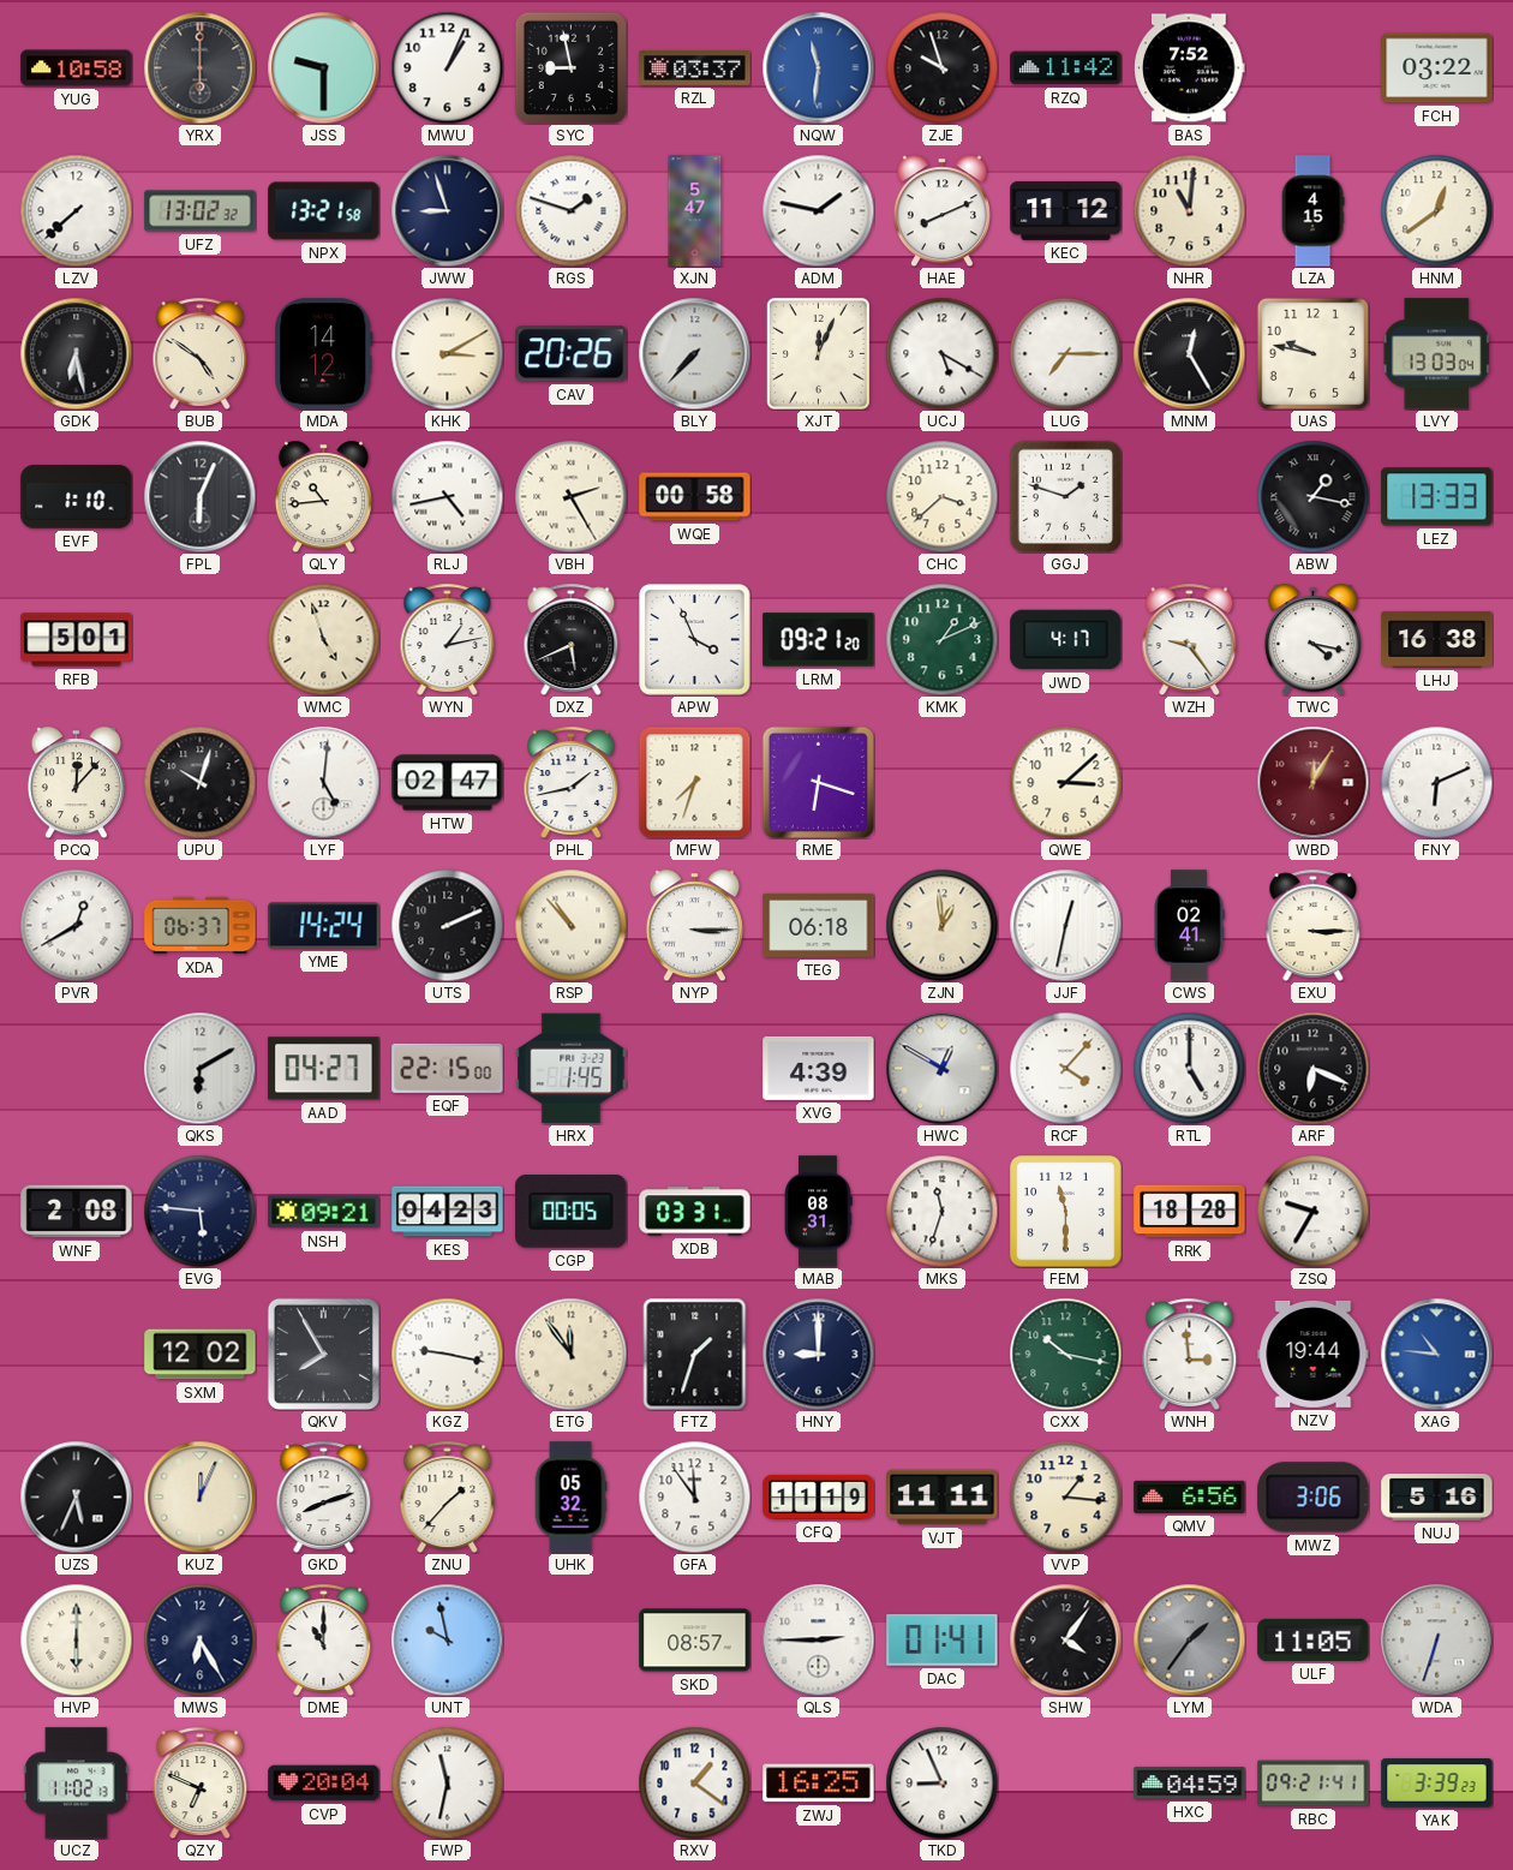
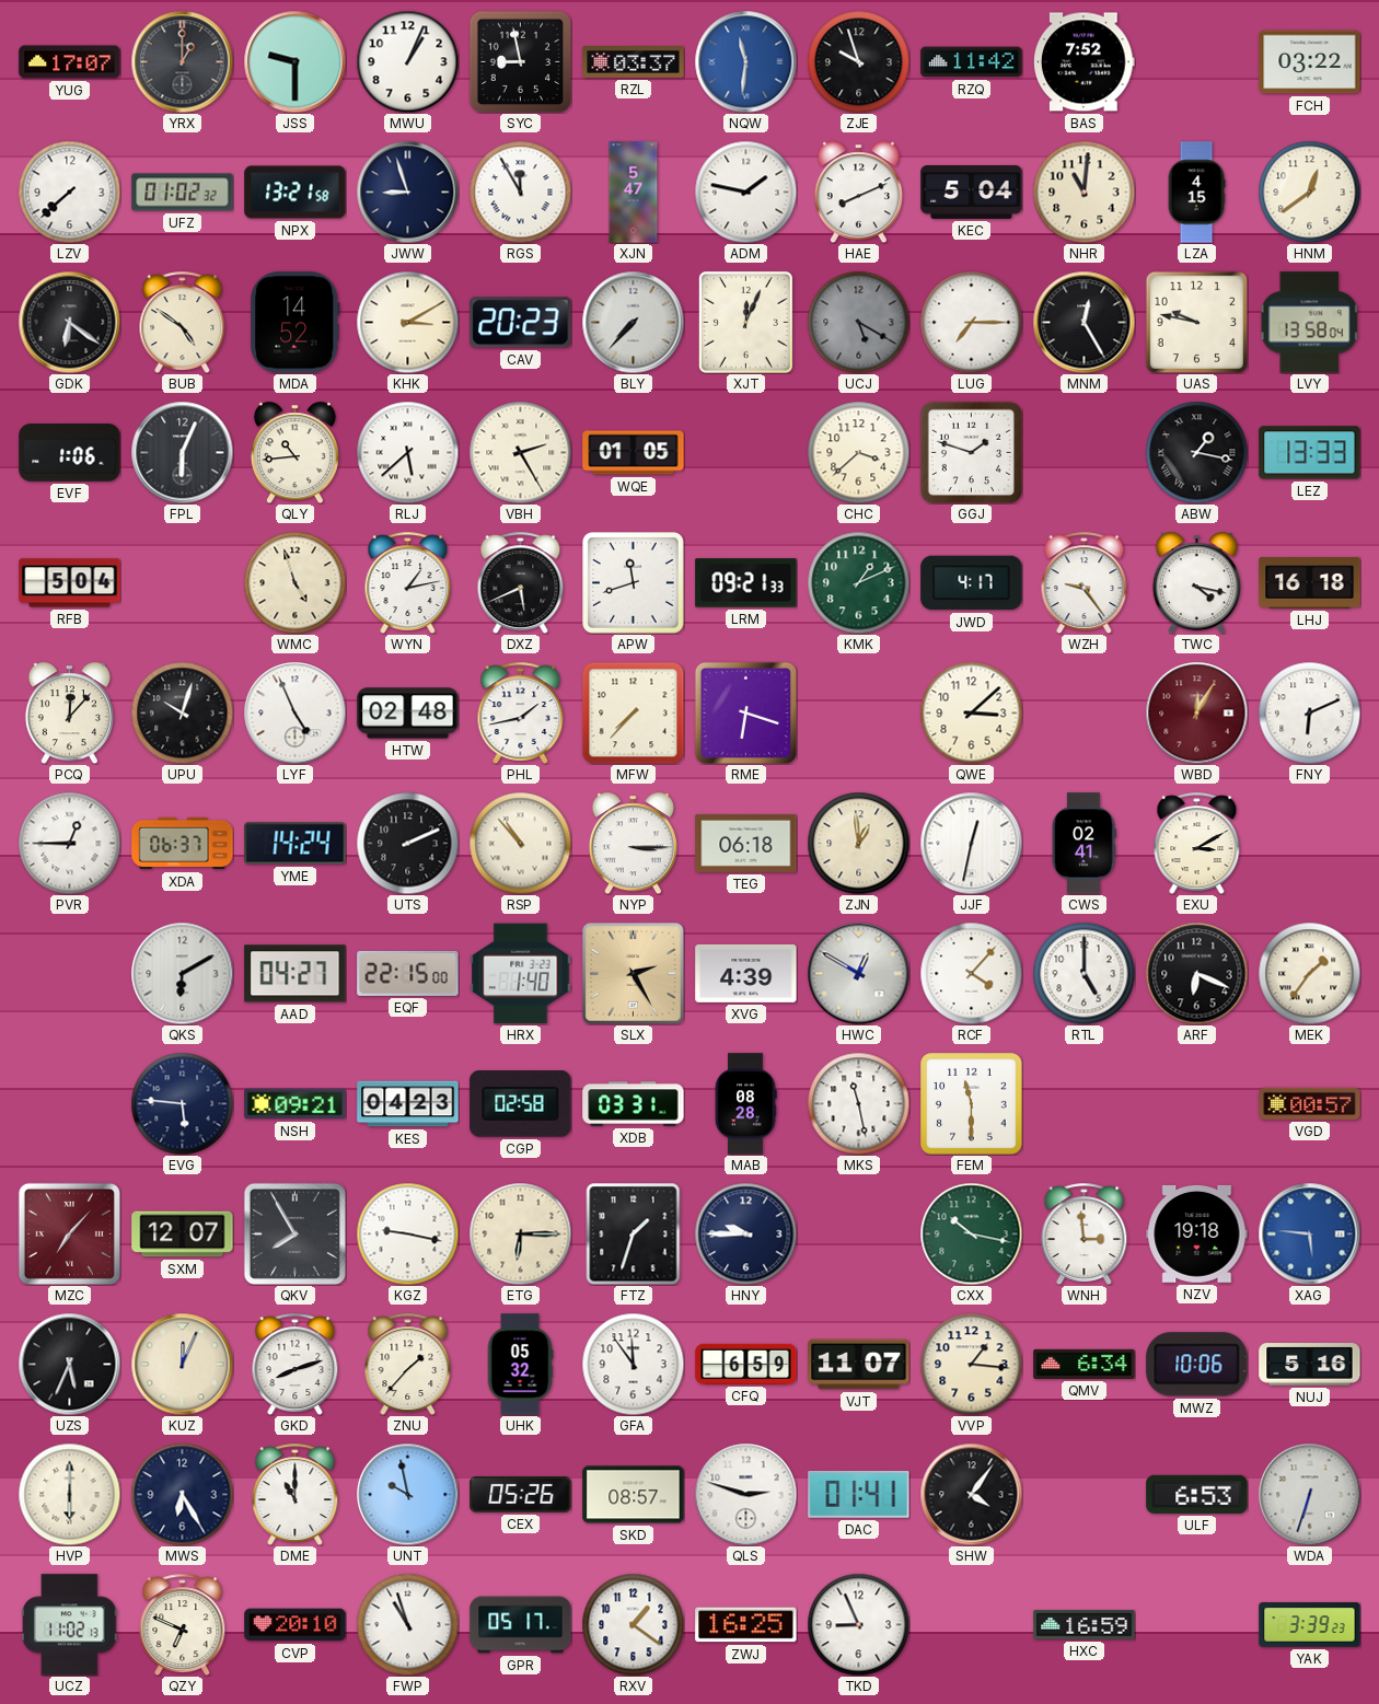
YUG: 10:58 -> 17:07
YRX: 6:00 -> 1:00
UFZ: 13:02 -> 01:02
RGS: 1:48 -> 11:55
KEC: 11:12 -> 5:04
GDK: 6:28 -> 6:21
MDA: 14:12 -> 14:52
CAV: 20:26 -> 20:23
UCJ dial: white -> grey
LVY: 13:03 -> 13:58
EVF: 1:10 -> 1:06
RLJ: 4:43 -> 5:38
WQE: 00:58 -> 01:05
RFB: 5:01 -> 5:04
APW: 3:56 -> 11:42
LRM: 09:21:20 -> 09:21:33
LHJ: 16:38 -> 16:18
LYF: 5:01 -> 4:56
HTW: 02:47 -> 02:48
MFW: 7:33 -> 7:37
PVR: 12:40 -> 12:45
EXU: 3:15 -> 3:10
HRX: 1:45 -> 1:40
SLX: none -> 2:25
MEK: none -> 1:36
WNF: 2:08 -> none
CGP: 00:05 -> 02:58
MAB: 08:31 -> 08:28
MKS: 11:33 -> 11:28
RRK: 18:28 -> none
ZSQ: 9:35 -> none
VGD: none -> 00:57
MZC: none -> 7:07
SXM: 12:02 -> 12:07
ETG: 11:54 -> 6:15
HNY: 9:00 -> 9:45
NZV: 19:44 -> 19:18
XAG: 10:46 -> 5:46
CFQ: 11:19 -> 6:59
VJT: 11:11 -> 11:07
QMV: 6:56 -> 6:34
MWZ: 3:06 -> 10:06
CEX: none -> 05:26
QLS: 2:45 -> 2:48
LYM: 1:36 -> none
ULF: 11:05 -> 6:53
CVP: 20:04 -> 20:10
FWP: 11:32 -> 10:57
GPR: none -> 05:17
HXC: 04:59 -> 16:59
RBC: 09:21 -> none
